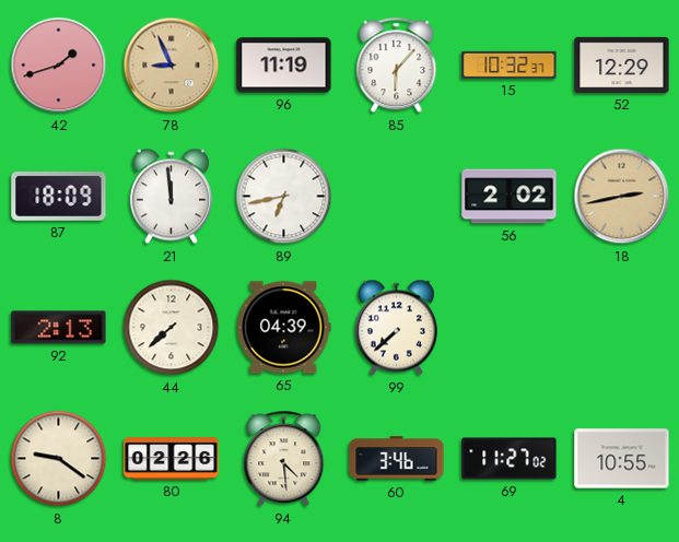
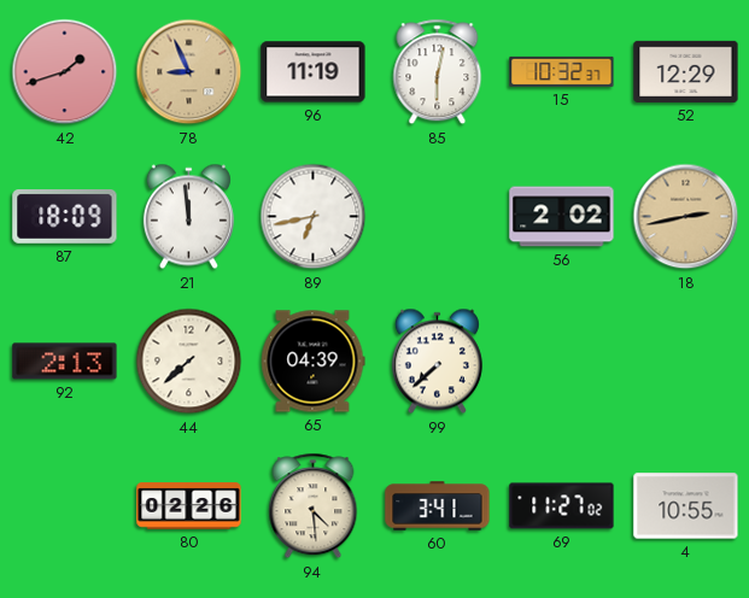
85: 6:07 -> 6:02
8: 9:21 -> none
60: 3:46 -> 3:41
